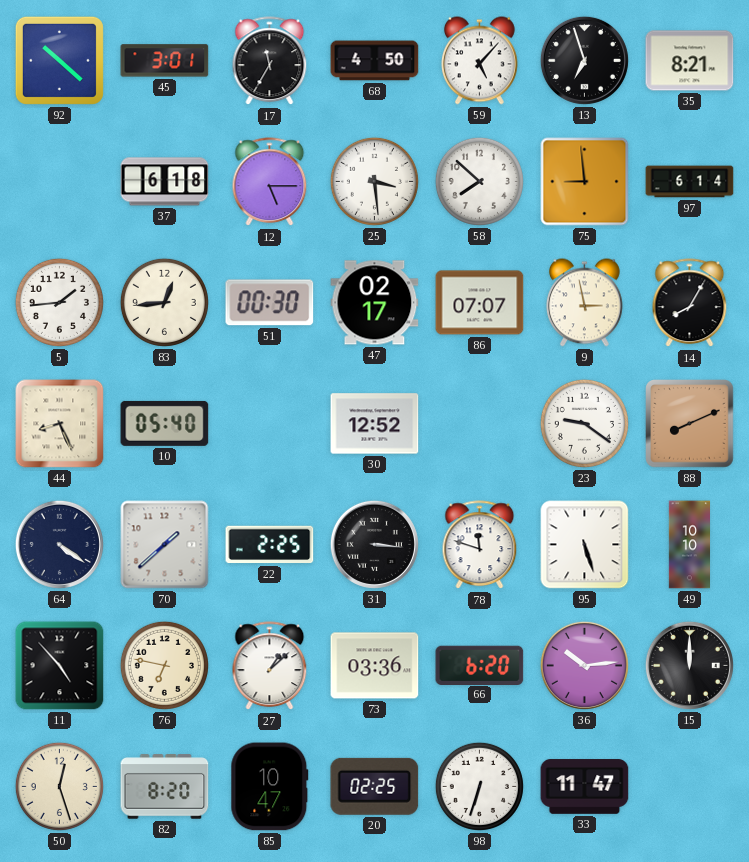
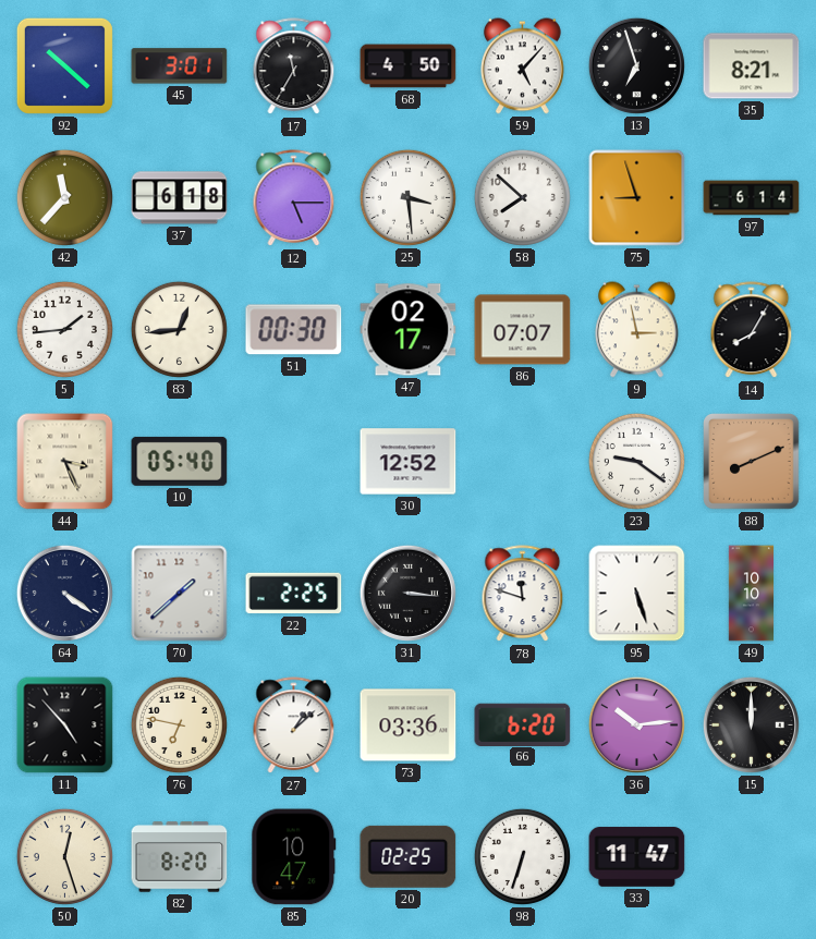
42: none -> 11:37
75: 8:59 -> 8:57
44: 8:26 -> 3:26
